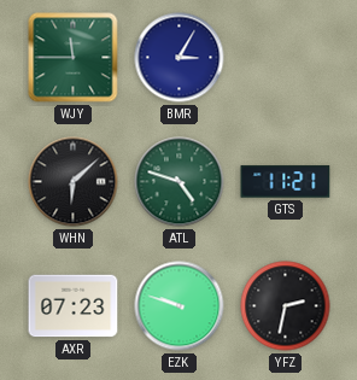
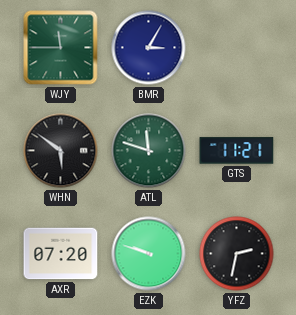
WHN: 6:08 -> 5:51
ATL: 4:48 -> 11:48
AXR: 07:23 -> 07:20
